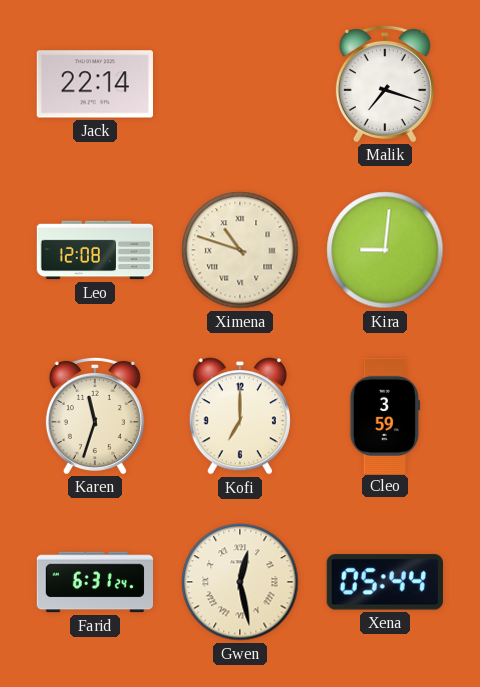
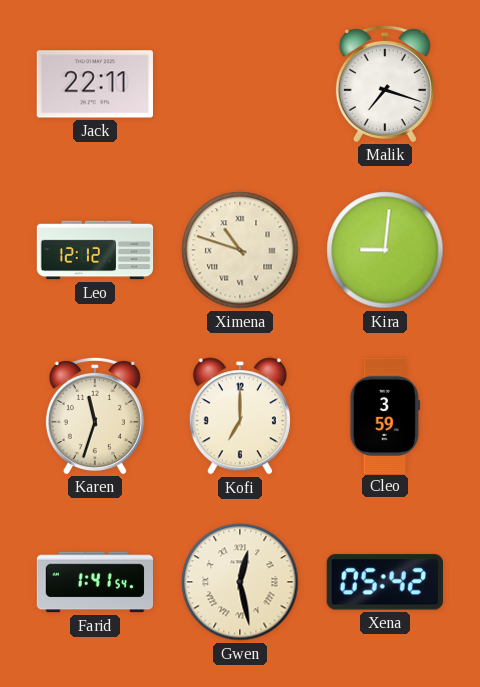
Jack: 22:14 -> 22:11
Leo: 12:08 -> 12:12
Farid: 6:31 -> 1:41
Xena: 05:44 -> 05:42
